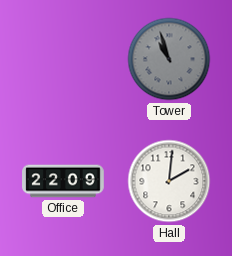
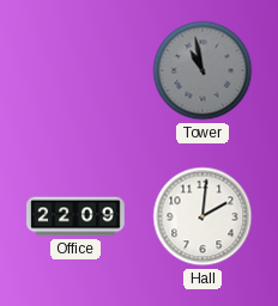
Tower: 10:57 -> 10:58
